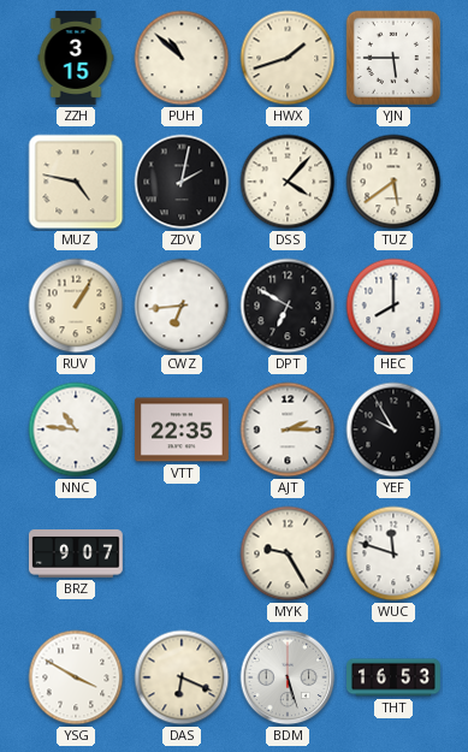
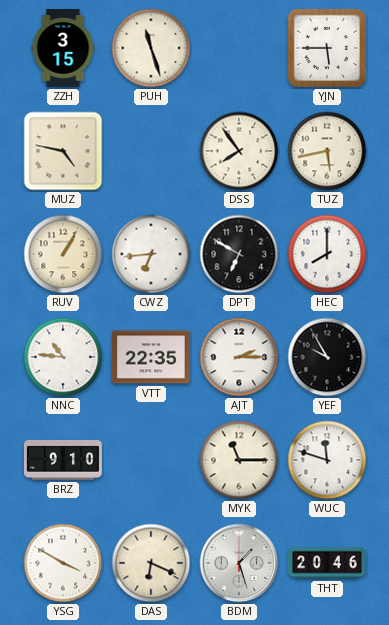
PUH: 10:52 -> 11:27
HWX: 1:42 -> none
ZDV: 2:02 -> none
DSS: 4:07 -> 7:54
TUZ: 5:39 -> 5:43
BRZ: 9:07 -> 9:10
MYK: 9:25 -> 11:15
BDM: 5:27 -> 1:27
THT: 16:53 -> 20:46
